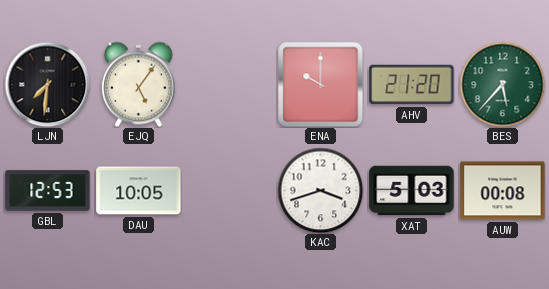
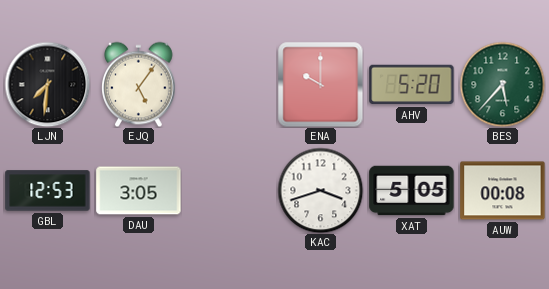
AHV: 21:20 -> 5:20
DAU: 10:05 -> 3:05
XAT: 5:03 -> 5:05
